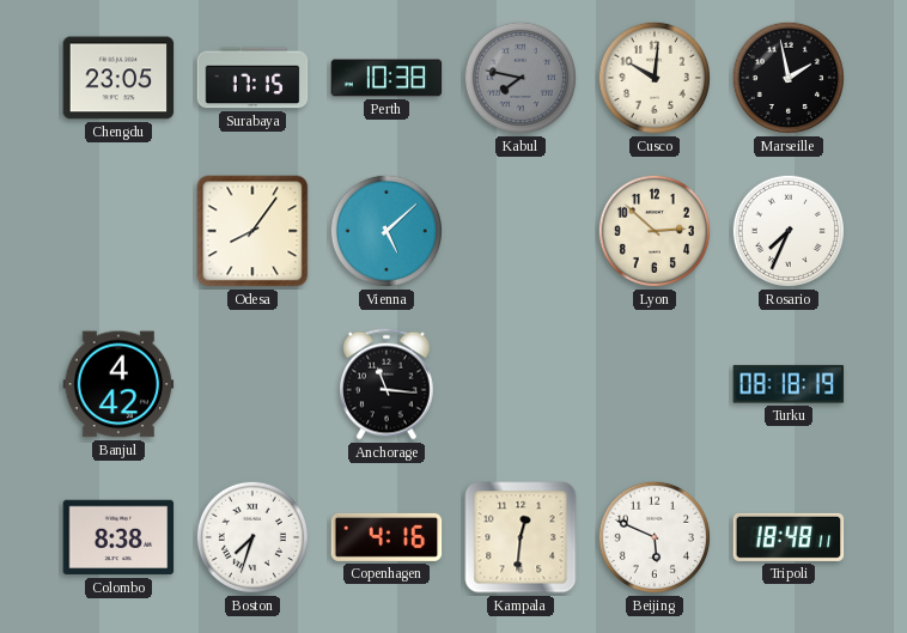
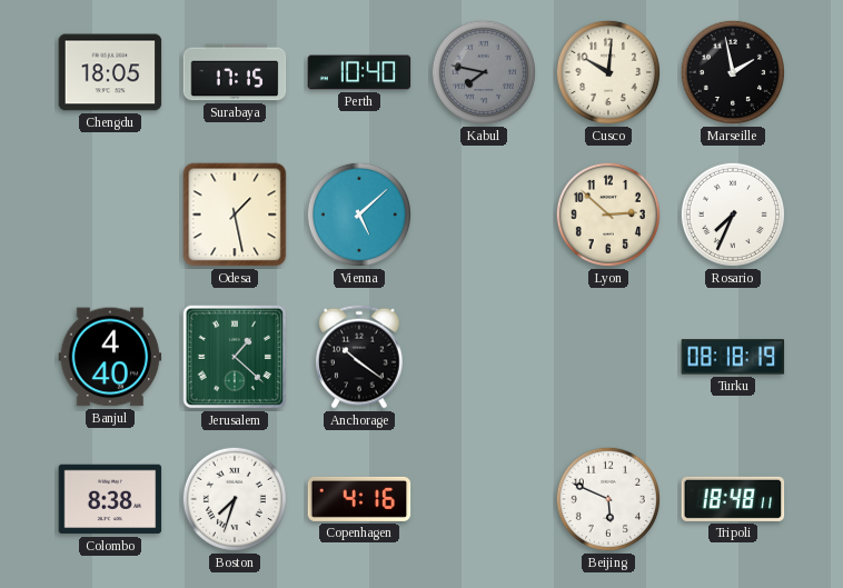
Chengdu: 23:05 -> 18:05
Perth: 10:38 -> 10:40
Odesa: 8:06 -> 1:28
Banjul: 4:42 -> 4:40
Jerusalem: none -> 1:22
Anchorage: 11:16 -> 10:21
Kampala: 12:31 -> none
